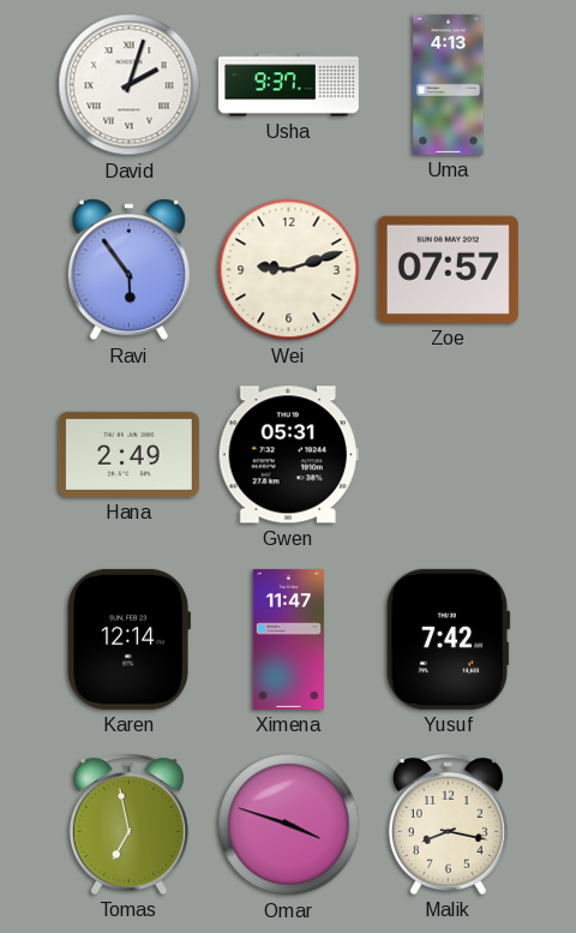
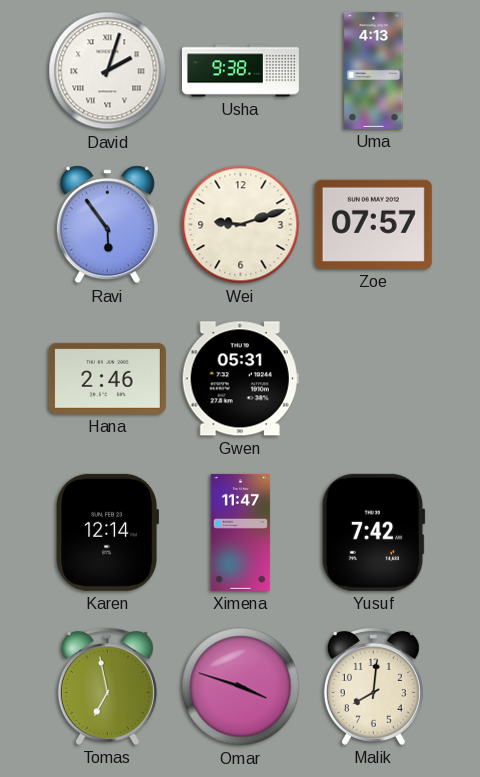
Usha: 9:37 -> 9:38
Hana: 2:49 -> 2:46
Malik: 8:17 -> 8:01
